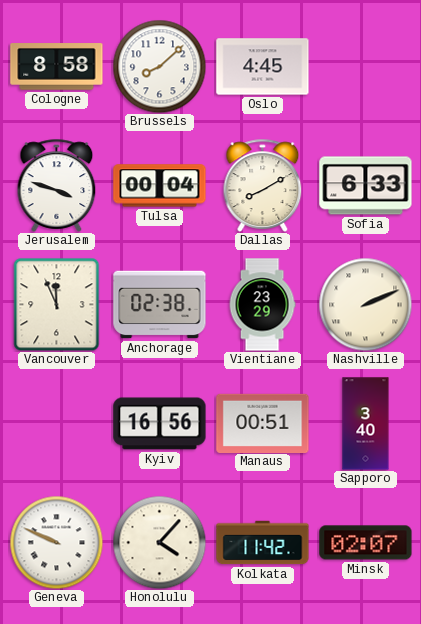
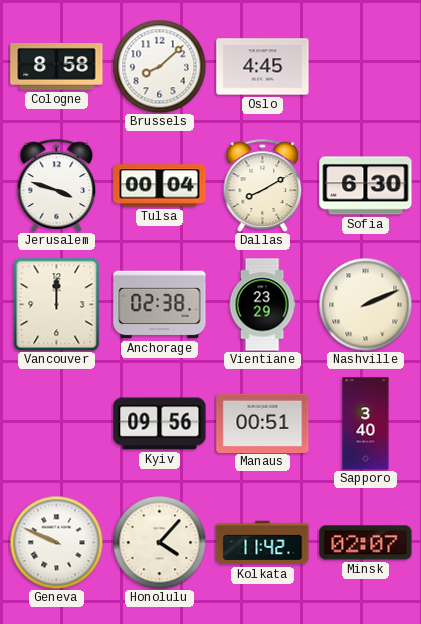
Sofia: 6:33 -> 6:30
Vancouver: 11:56 -> 12:00
Kyiv: 16:56 -> 09:56
